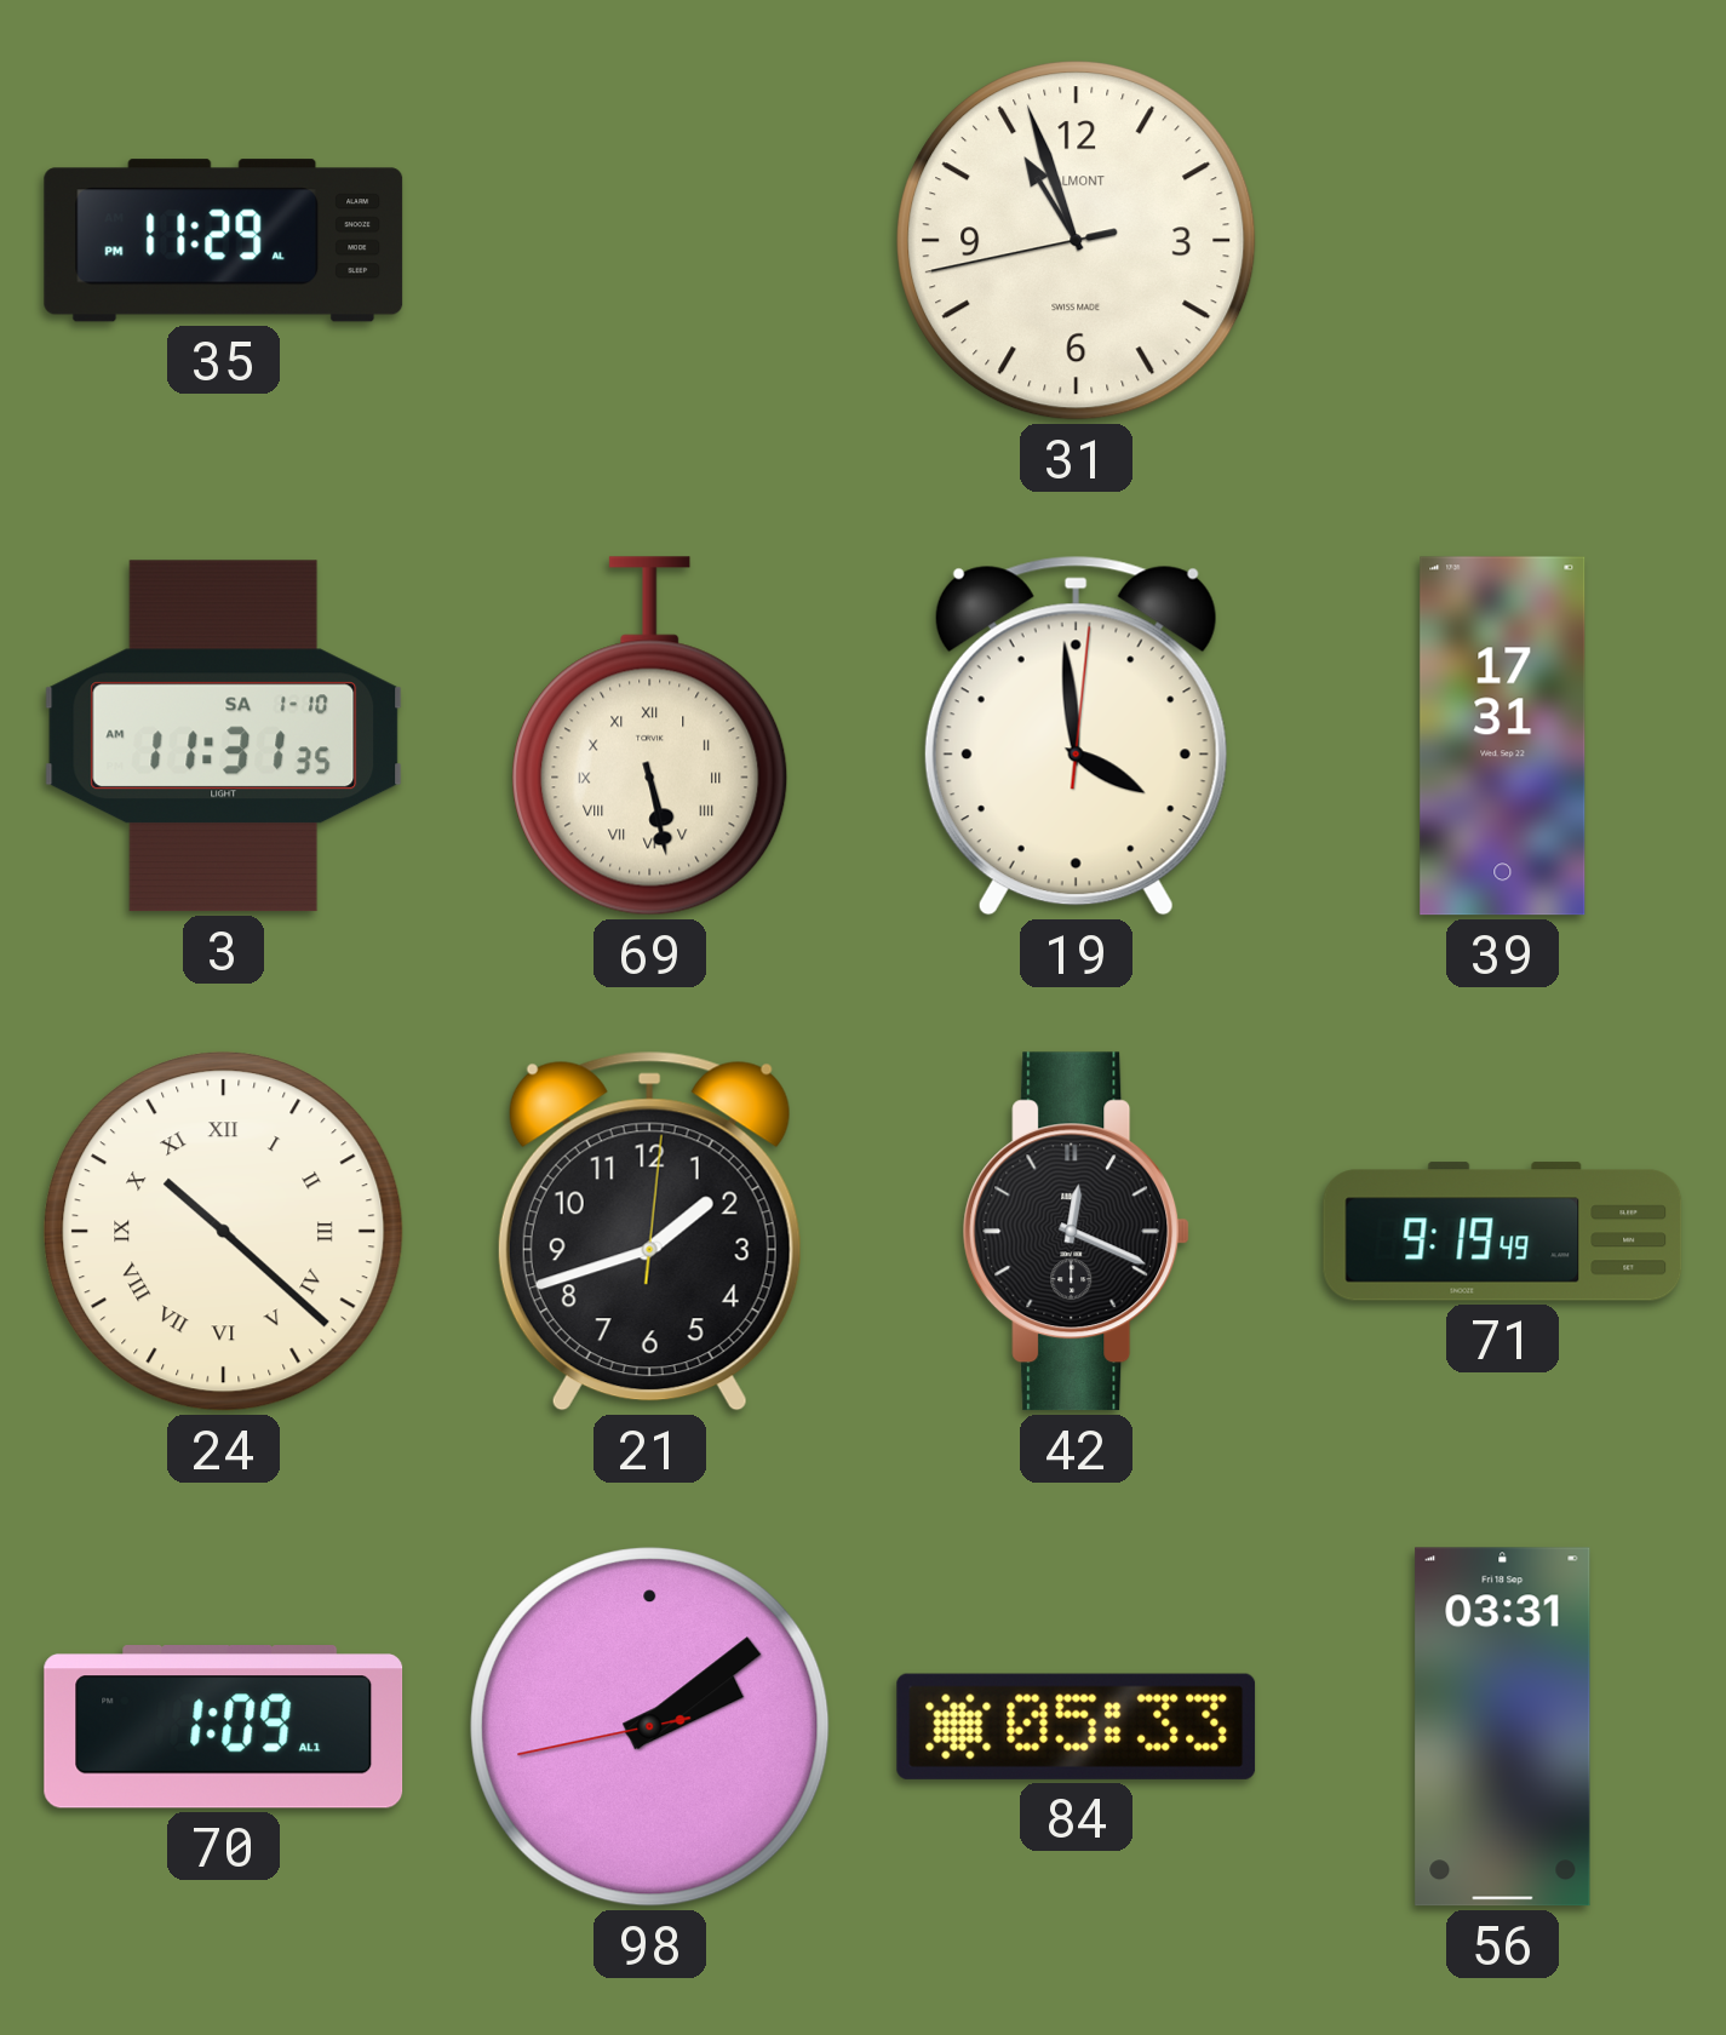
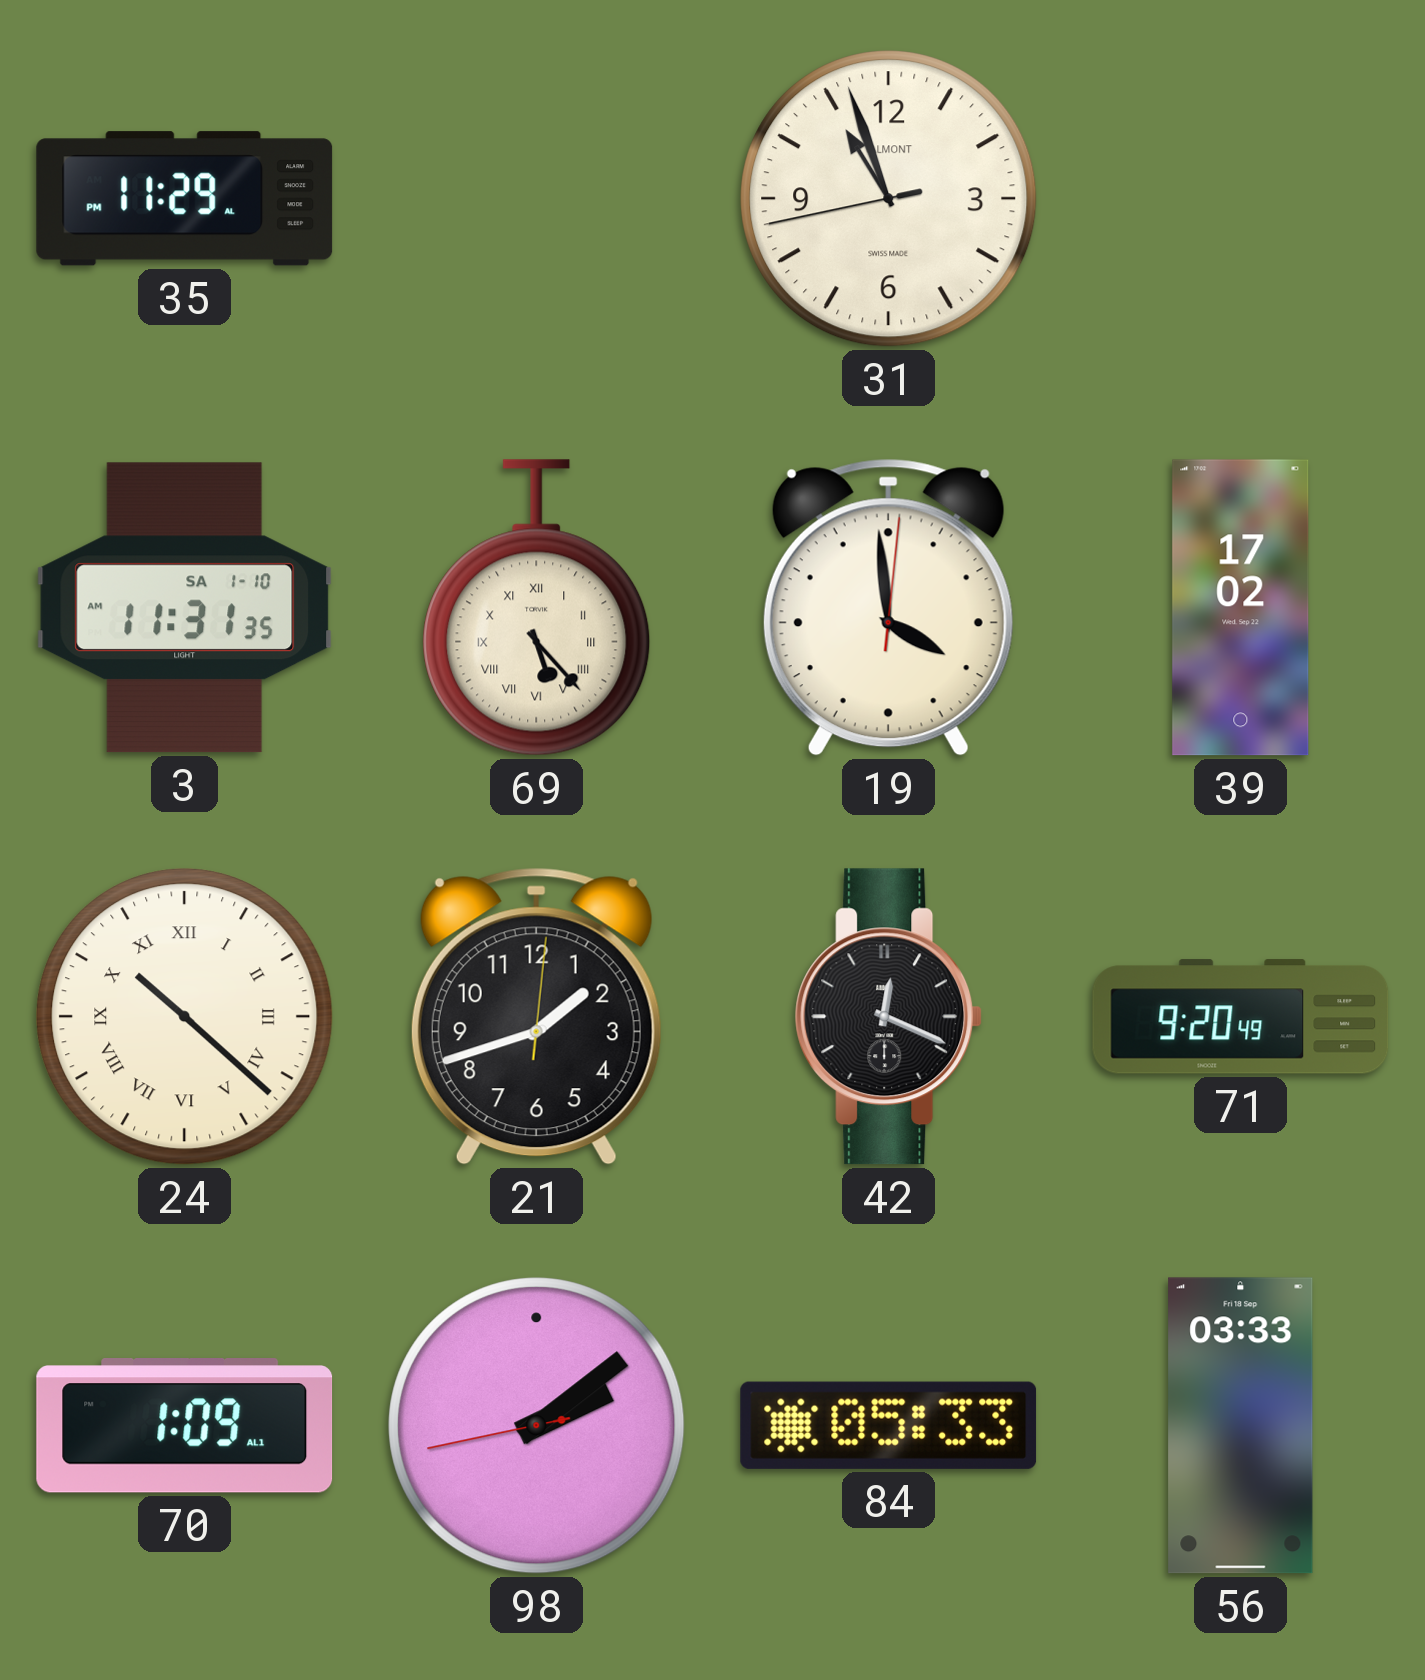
69: 5:28 -> 5:23
39: 17:31 -> 17:02
71: 9:19 -> 9:20
56: 03:31 -> 03:33
